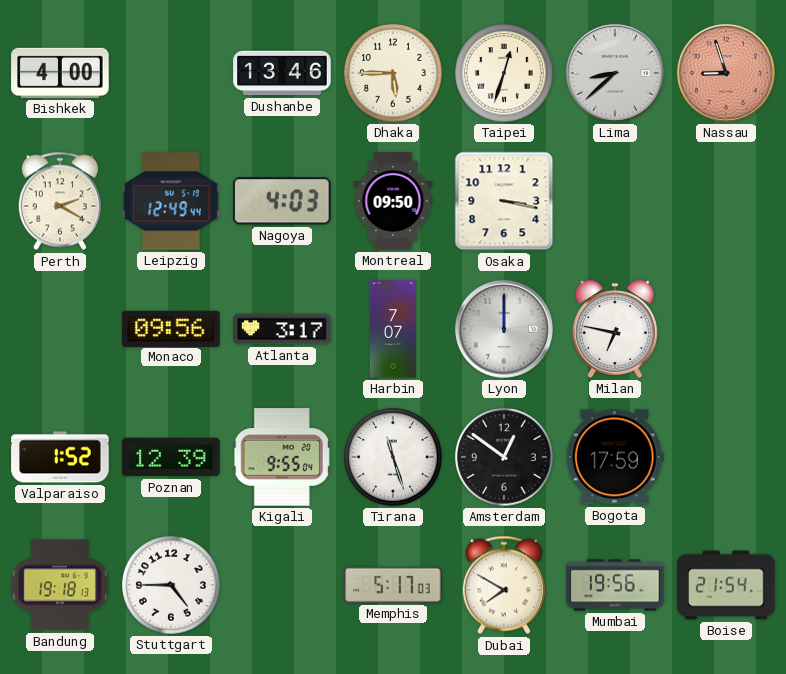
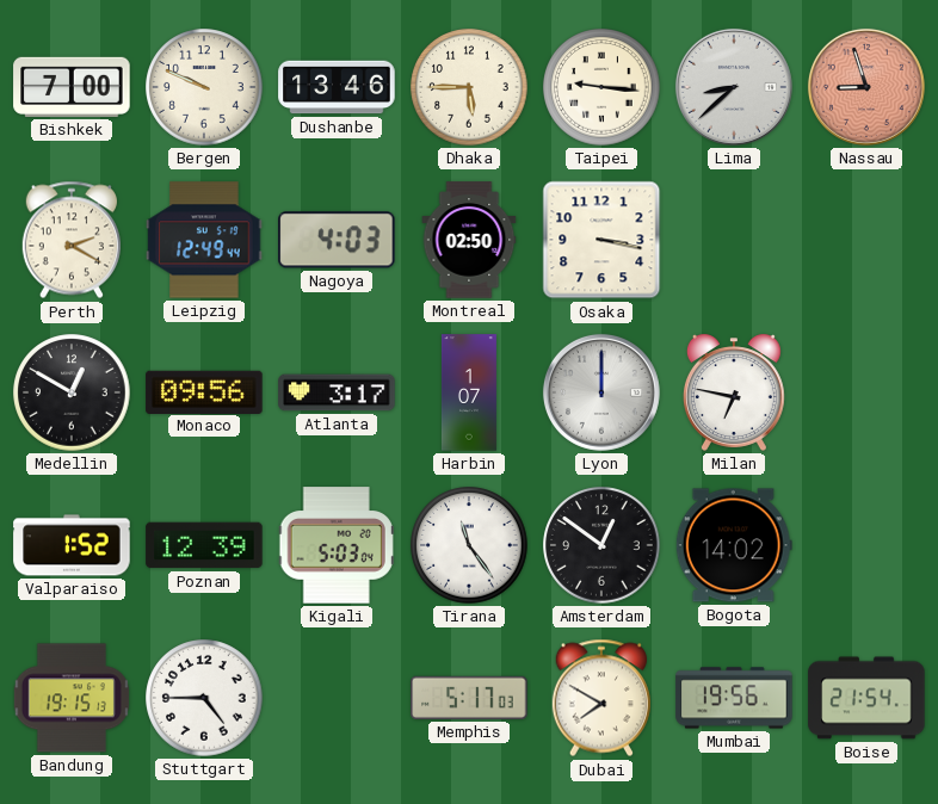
Bishkek: 4:00 -> 7:00
Bergen: none -> 9:49
Taipei: 12:33 -> 9:16
Montreal: 09:50 -> 02:50
Medellin: none -> 12:50
Harbin: 7:07 -> 1:07
Kigali: 9:55 -> 5:03
Tirana: 11:27 -> 11:24
Bogota: 17:59 -> 14:02
Bandung: 19:18 -> 19:15
